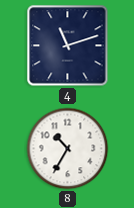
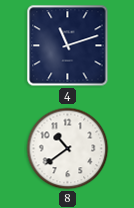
8: 10:35 -> 10:39
